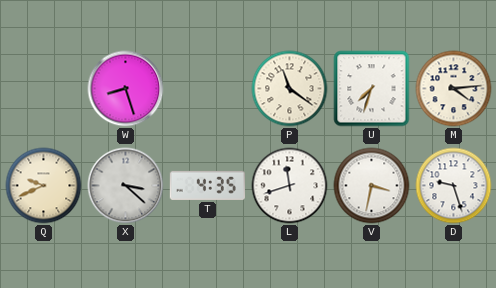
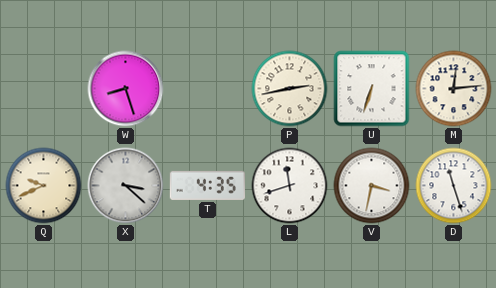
P: 11:21 -> 2:43
U: 7:33 -> 6:33
M: 4:14 -> 12:14
D: 9:27 -> 11:27
